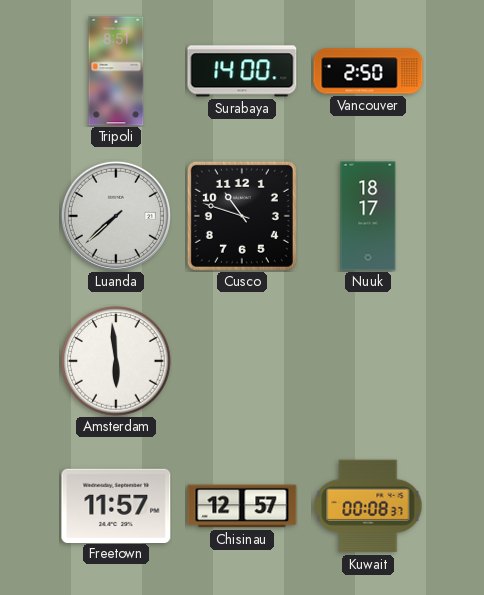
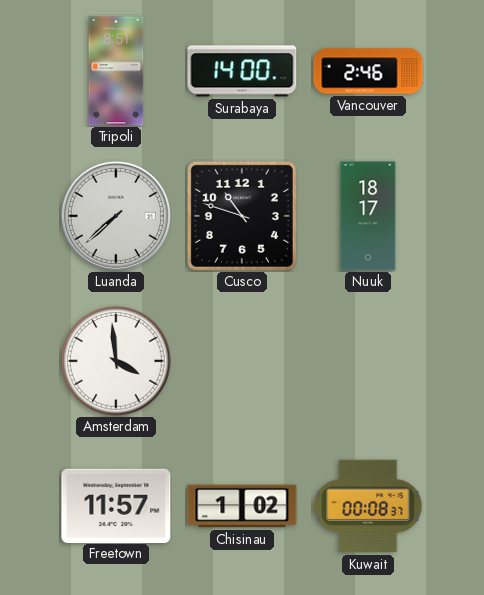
Vancouver: 2:50 -> 2:46
Amsterdam: 5:59 -> 3:59
Chisinau: 12:57 -> 1:02
